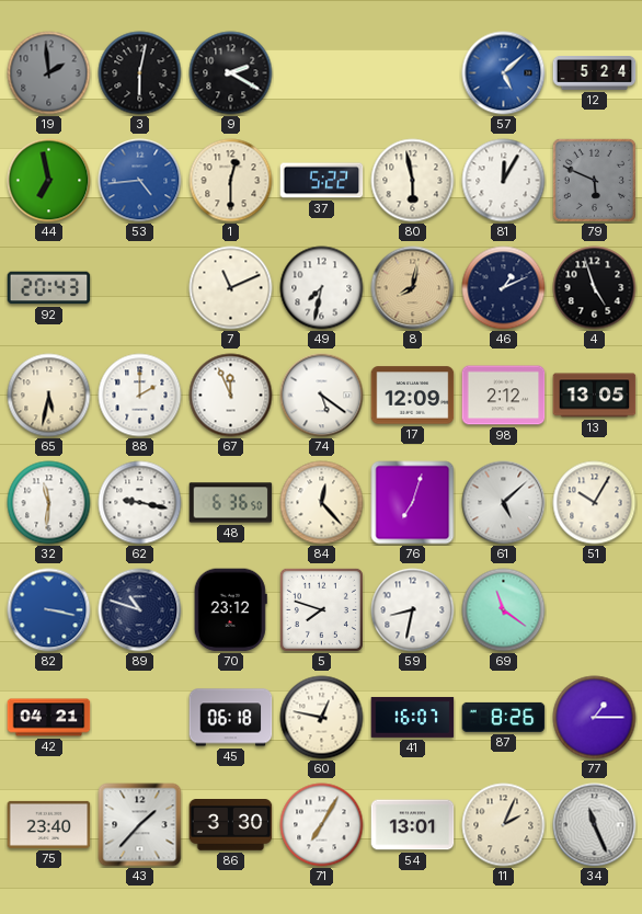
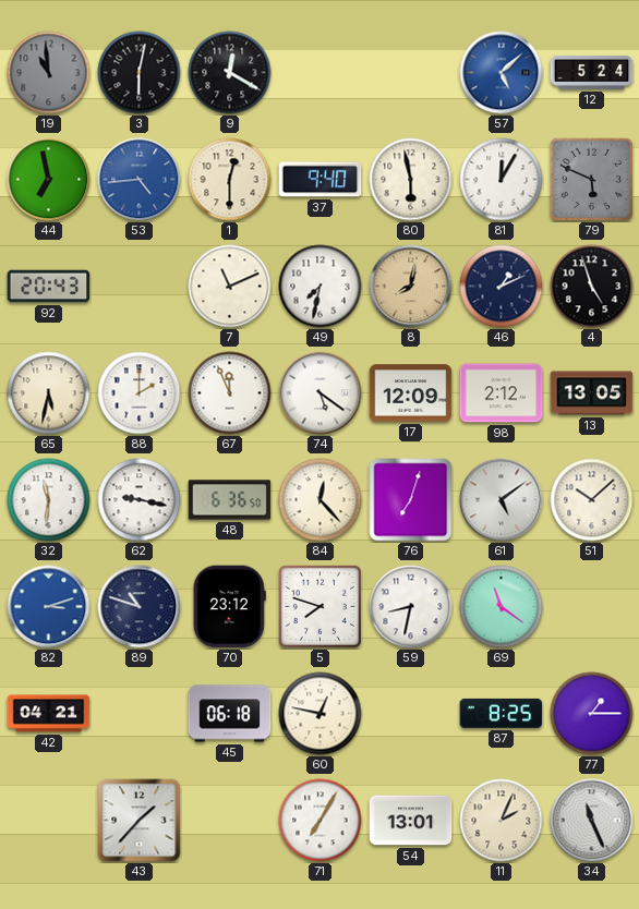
19: 1:59 -> 10:59
9: 2:20 -> 12:20
37: 5:22 -> 9:40
61: 5:08 -> 5:09
51: 10:05 -> 10:08
82: 3:17 -> 3:12
41: 16:07 -> none
87: 8:26 -> 8:25
75: 23:40 -> none
86: 3:30 -> none
